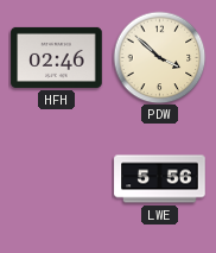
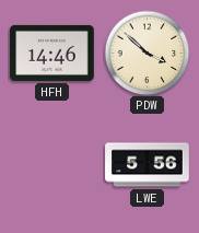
HFH: 02:46 -> 14:46
